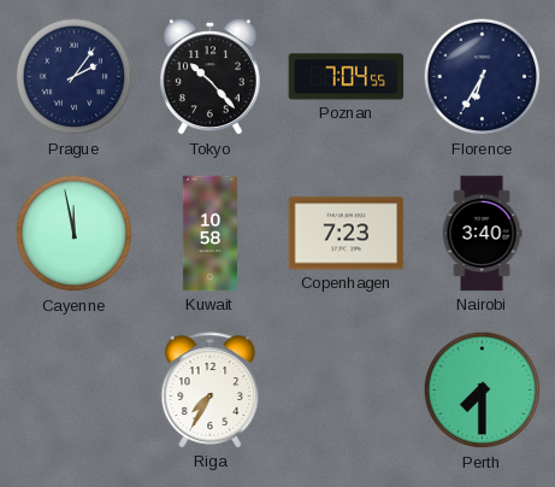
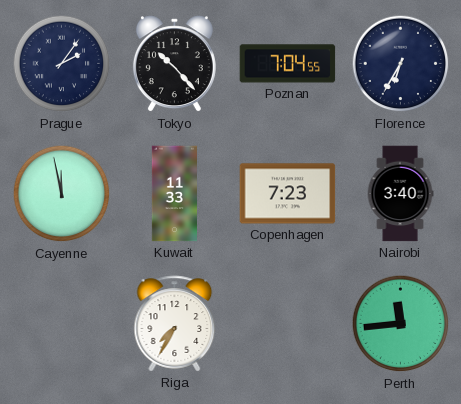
Kuwait: 10:58 -> 11:33
Perth: 7:30 -> 11:44
